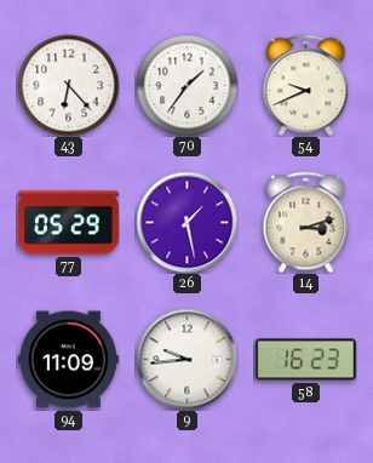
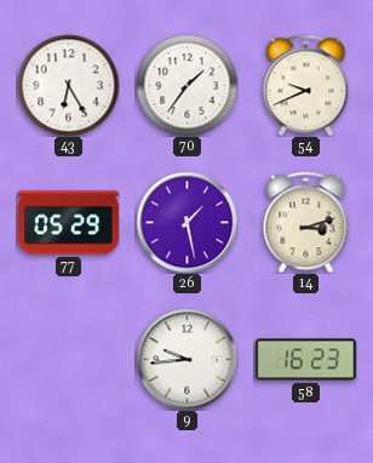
43: 6:23 -> 6:25
94: 11:09 -> none
